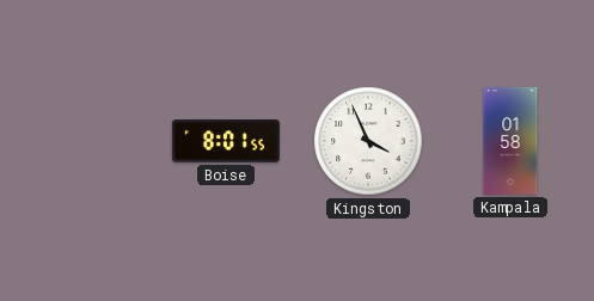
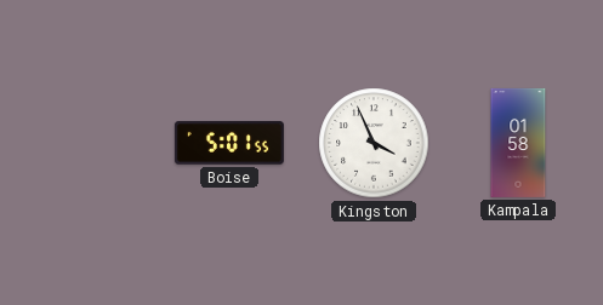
Boise: 8:01 -> 5:01
